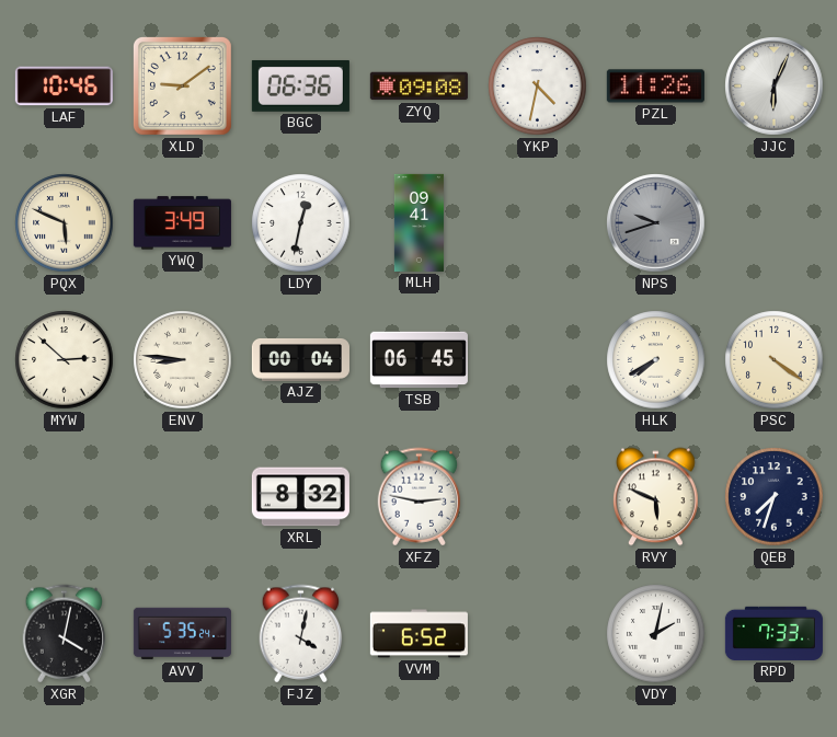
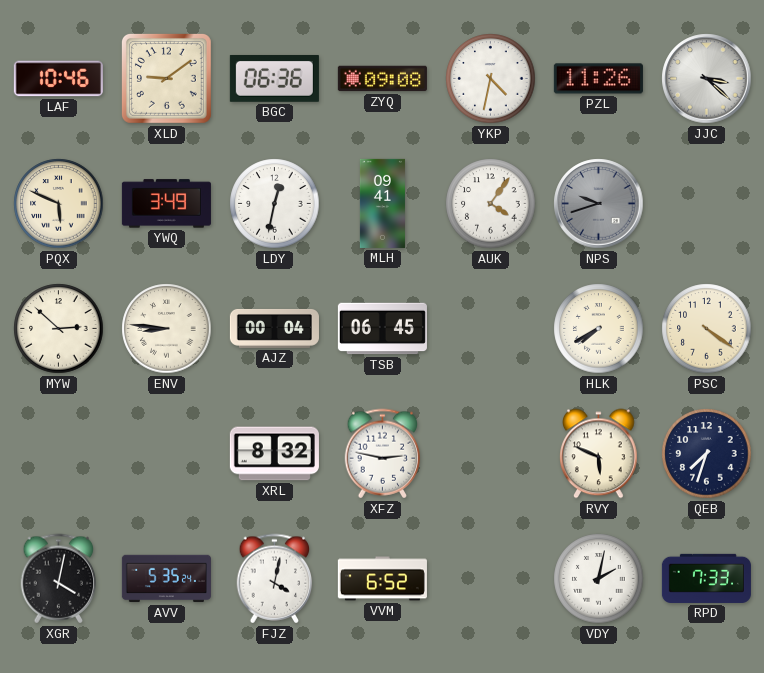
JJC: 6:04 -> 3:22
AUK: none -> 4:06
